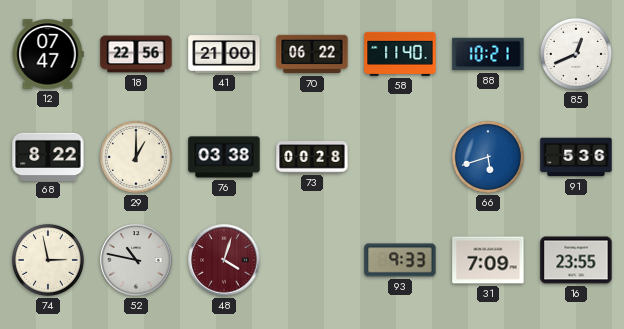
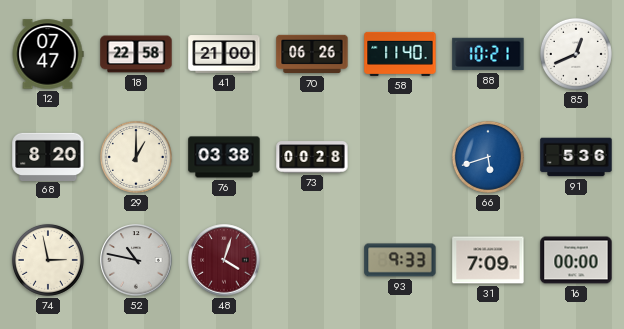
18: 22:56 -> 22:58
70: 06:22 -> 06:26
68: 8:22 -> 8:20
16: 23:55 -> 00:00
